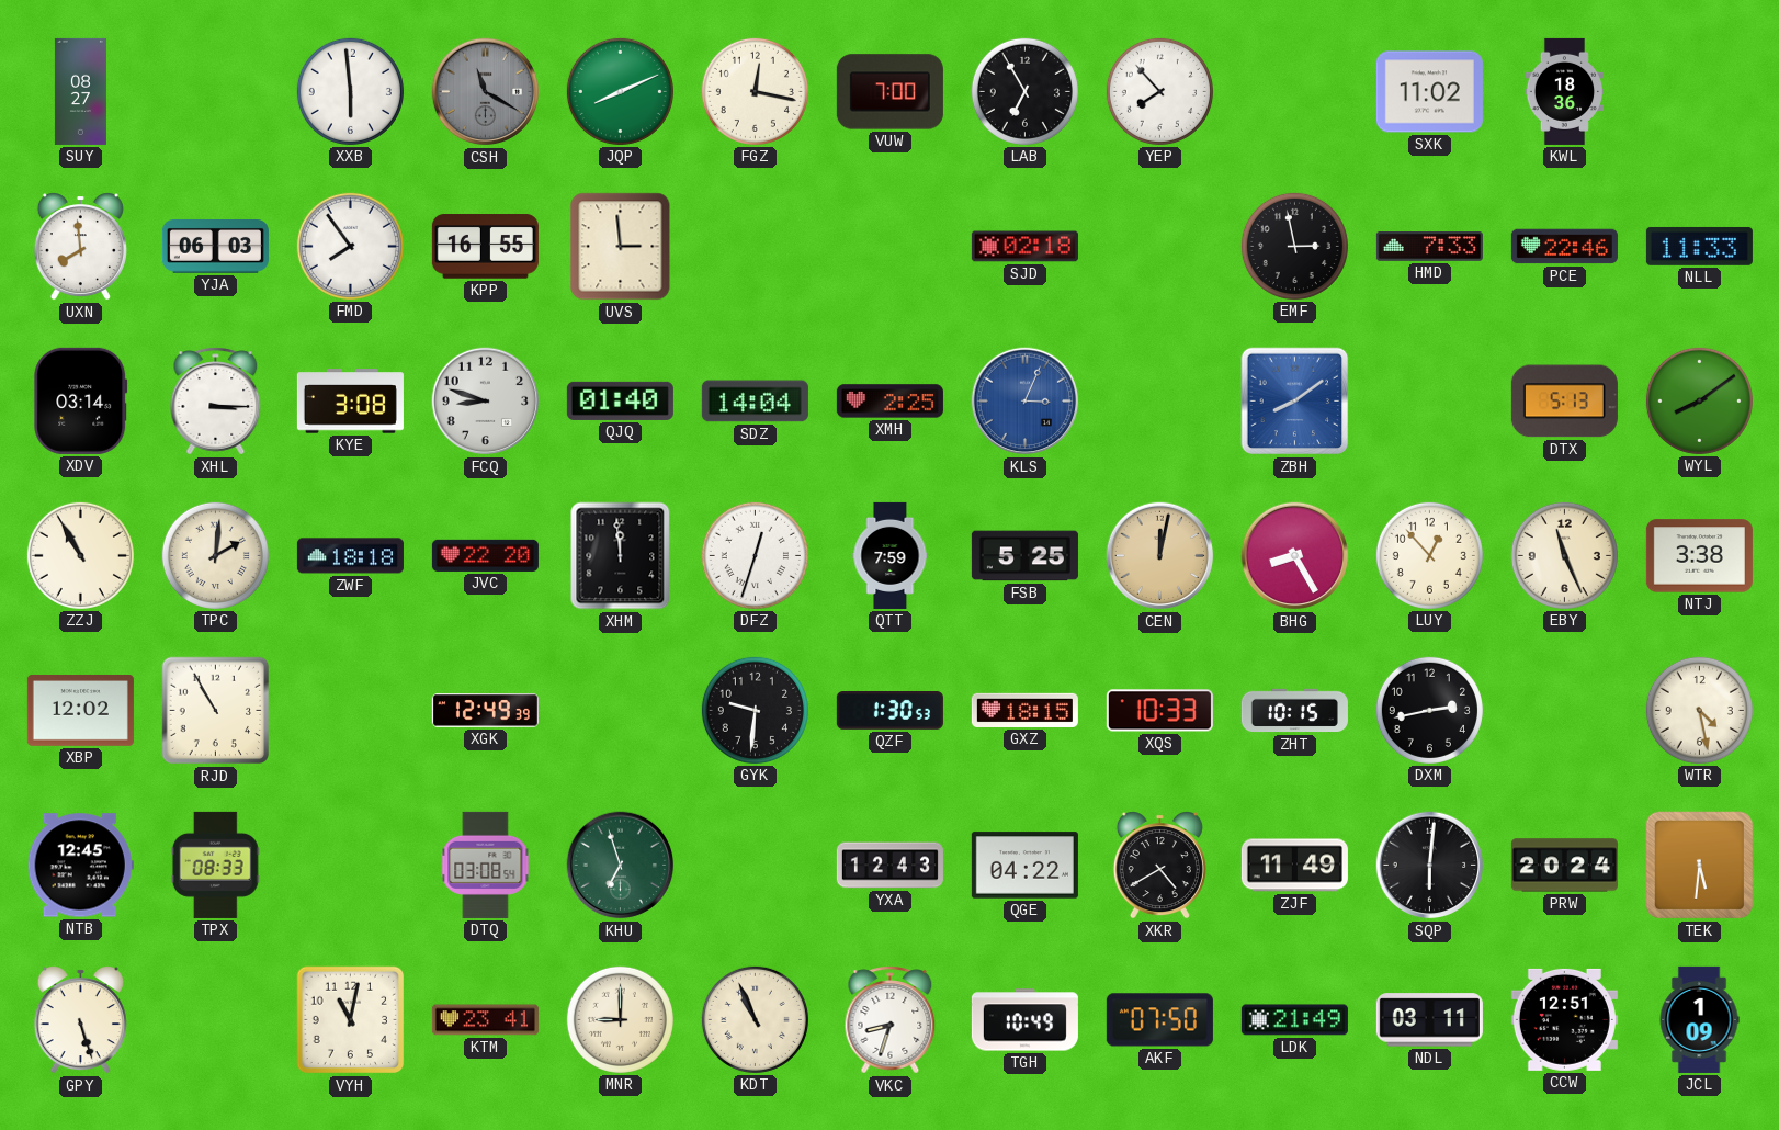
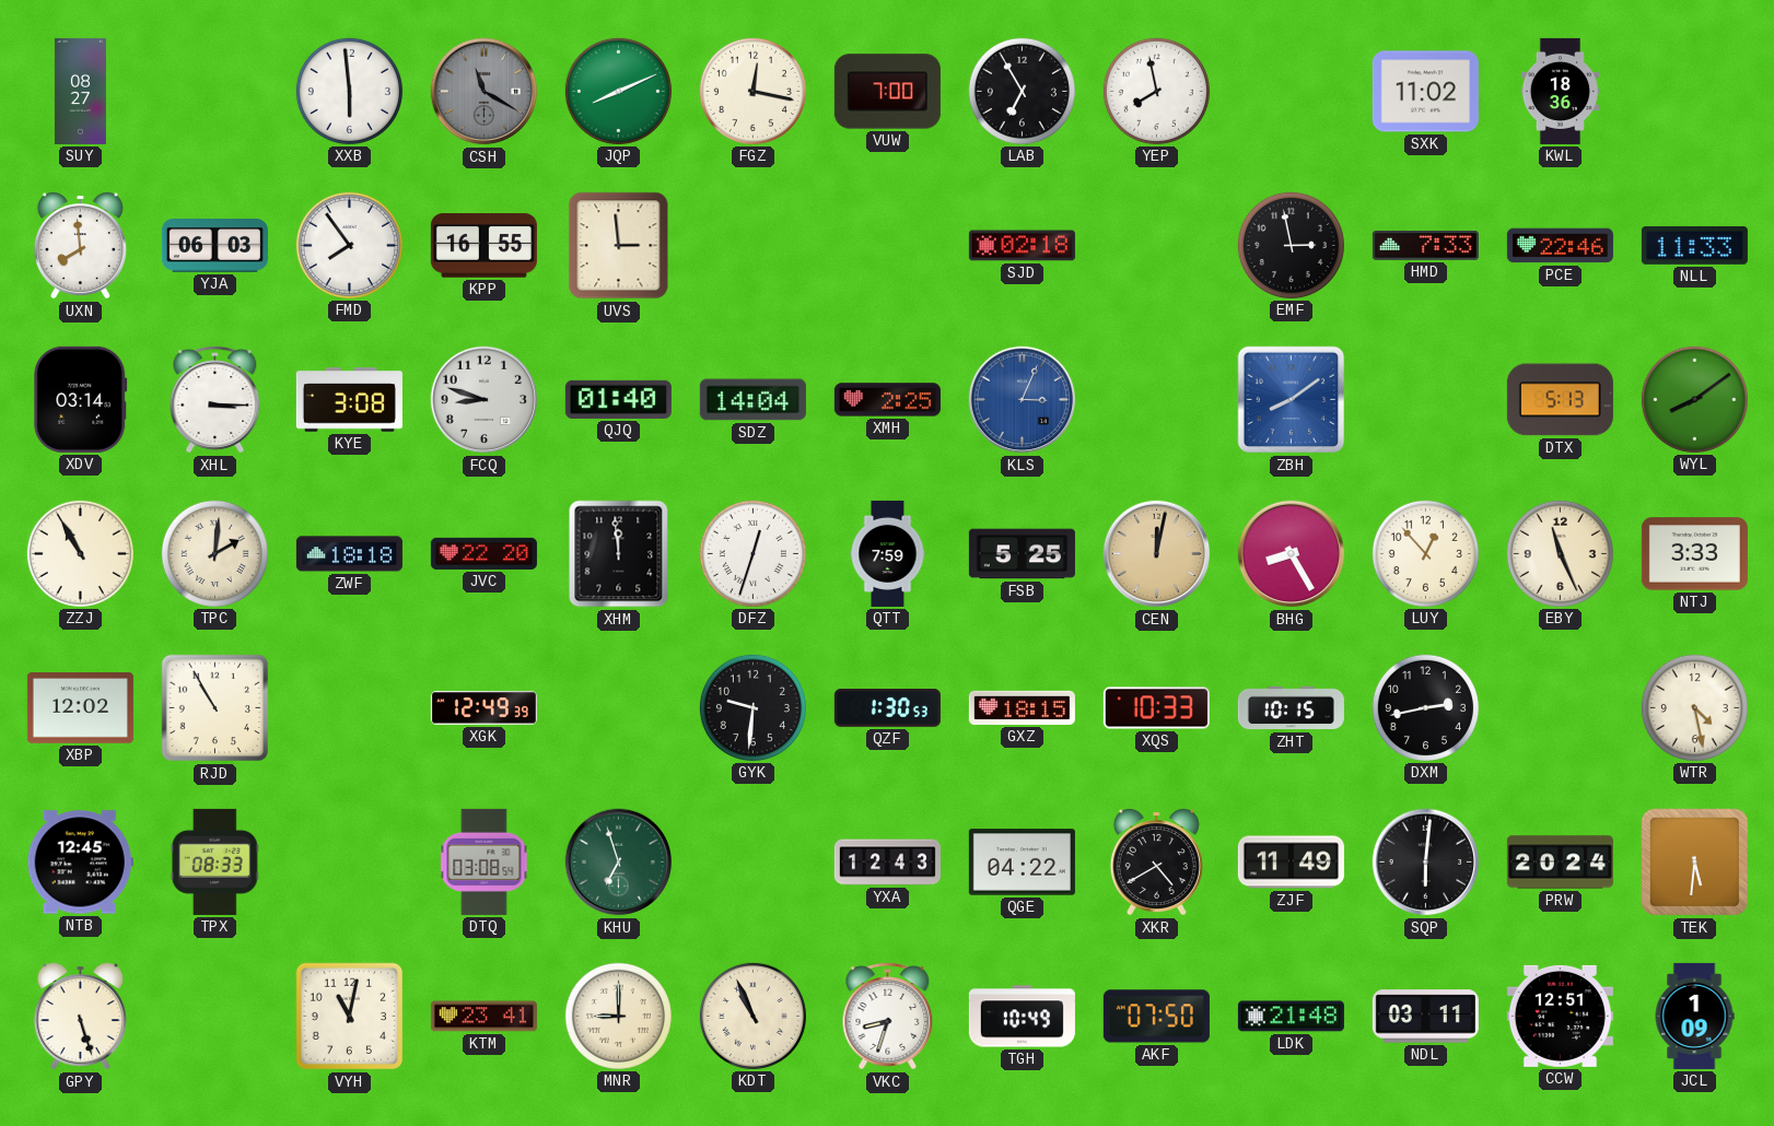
YEP: 7:53 -> 7:58
NTJ: 3:38 -> 3:33
LDK: 21:49 -> 21:48
